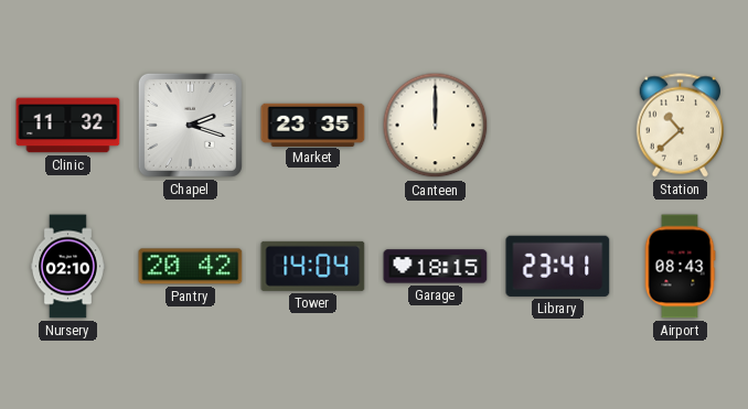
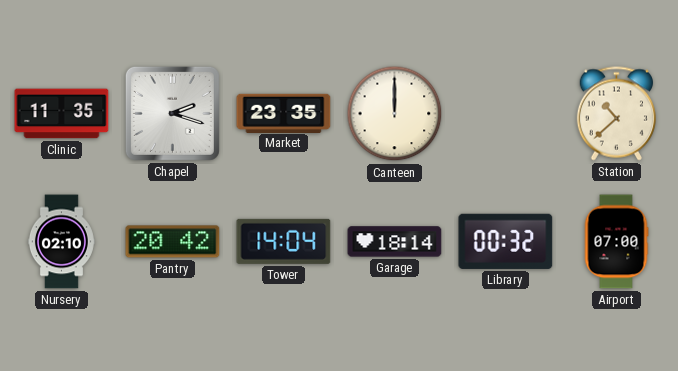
Clinic: 11:32 -> 11:35
Garage: 18:15 -> 18:14
Library: 23:41 -> 00:32
Airport: 08:43 -> 07:00
